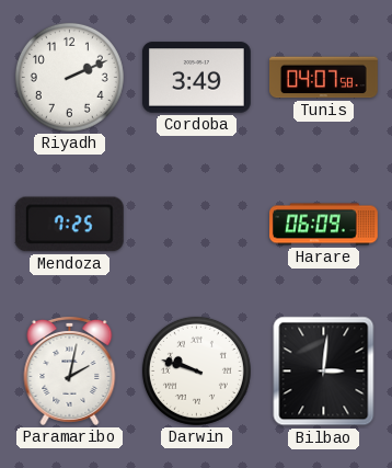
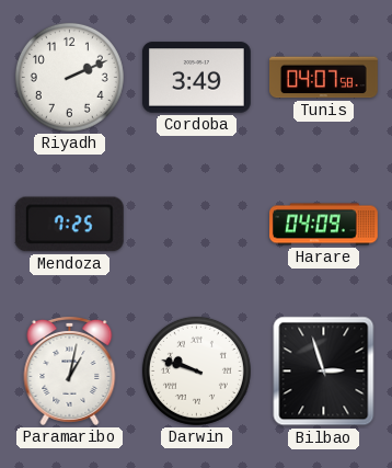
Harare: 06:09 -> 04:09
Paramaribo: 2:02 -> 1:02
Bilbao: 3:01 -> 2:57
